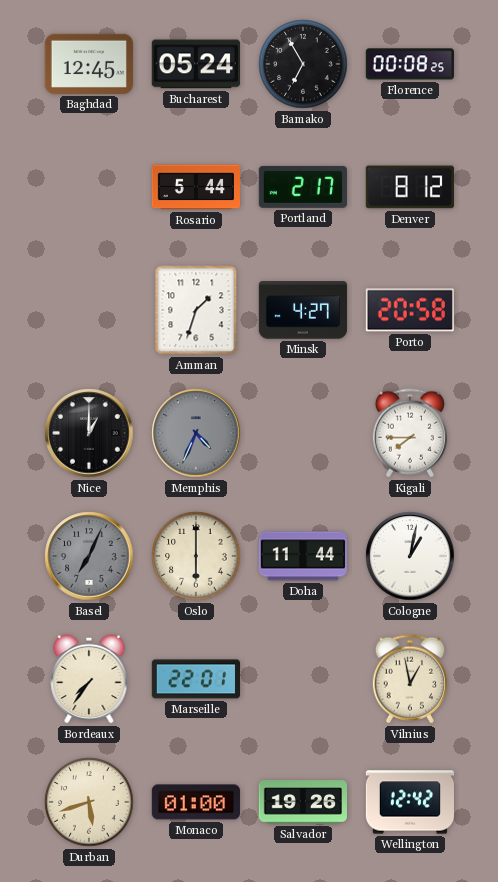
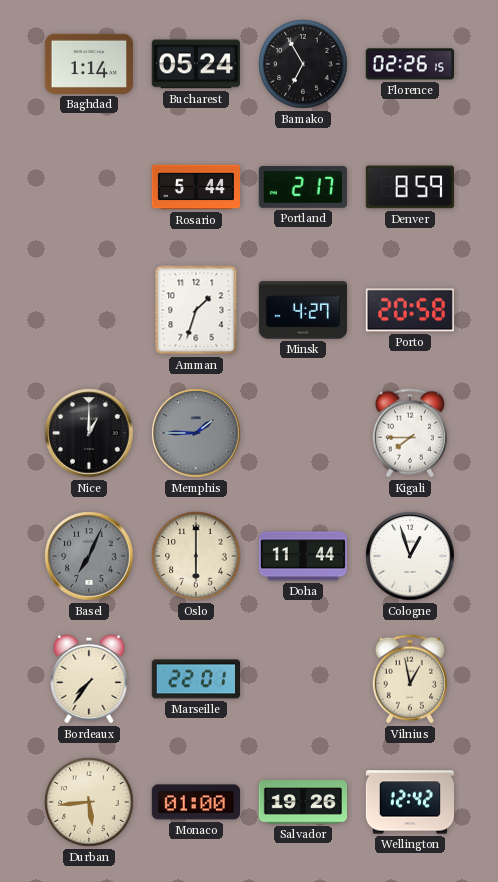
Baghdad: 12:45 -> 1:14
Florence: 00:08 -> 02:26
Denver: 8:12 -> 8:59
Memphis: 4:34 -> 1:45
Cologne: 1:02 -> 12:57
Durban: 5:42 -> 5:44
